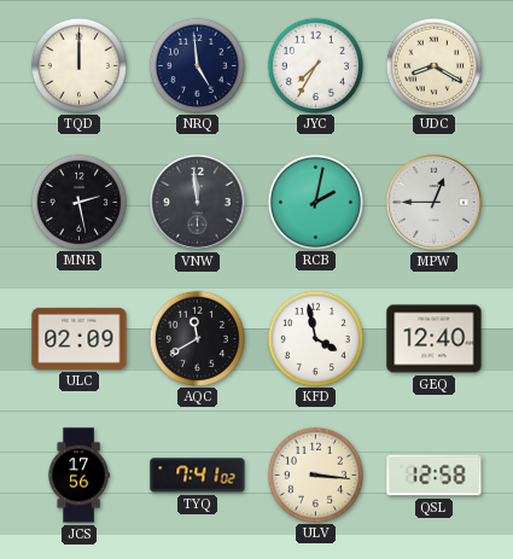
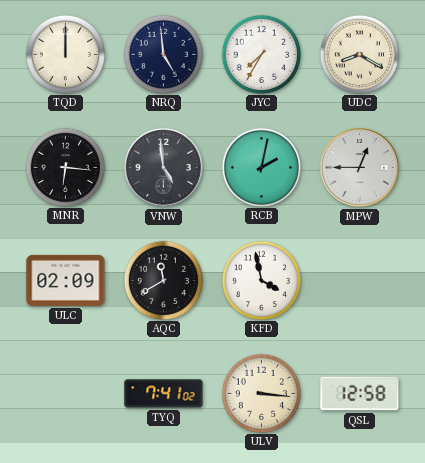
MNR: 2:28 -> 6:16
VNW: 11:59 -> 4:59
GEQ: 12:40 -> none
JCS: 17:56 -> none
